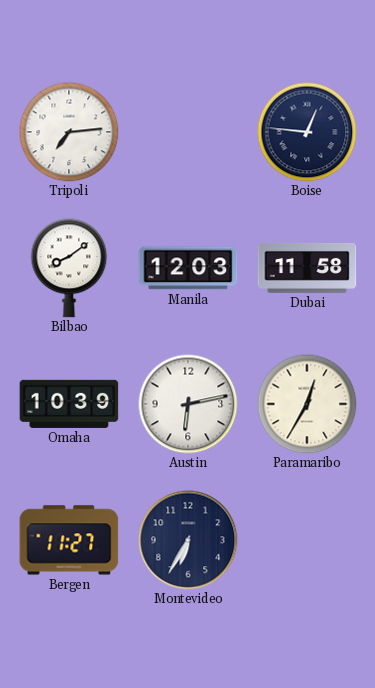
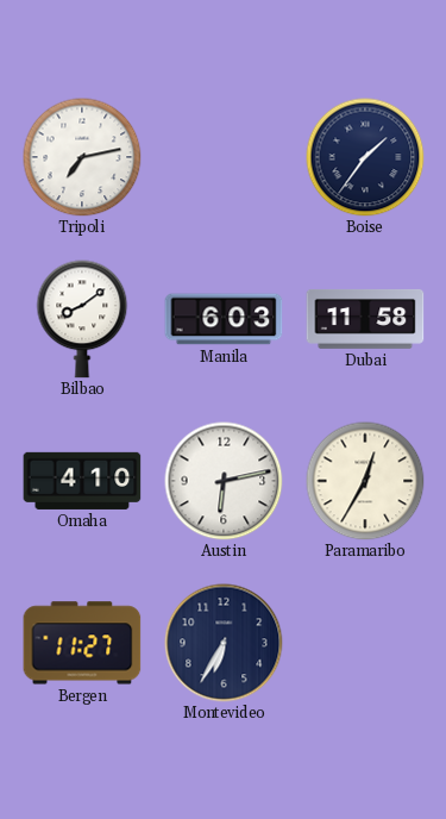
Tripoli: 7:14 -> 7:13
Boise: 12:46 -> 1:36
Manila: 12:03 -> 6:03
Omaha: 10:39 -> 4:10
